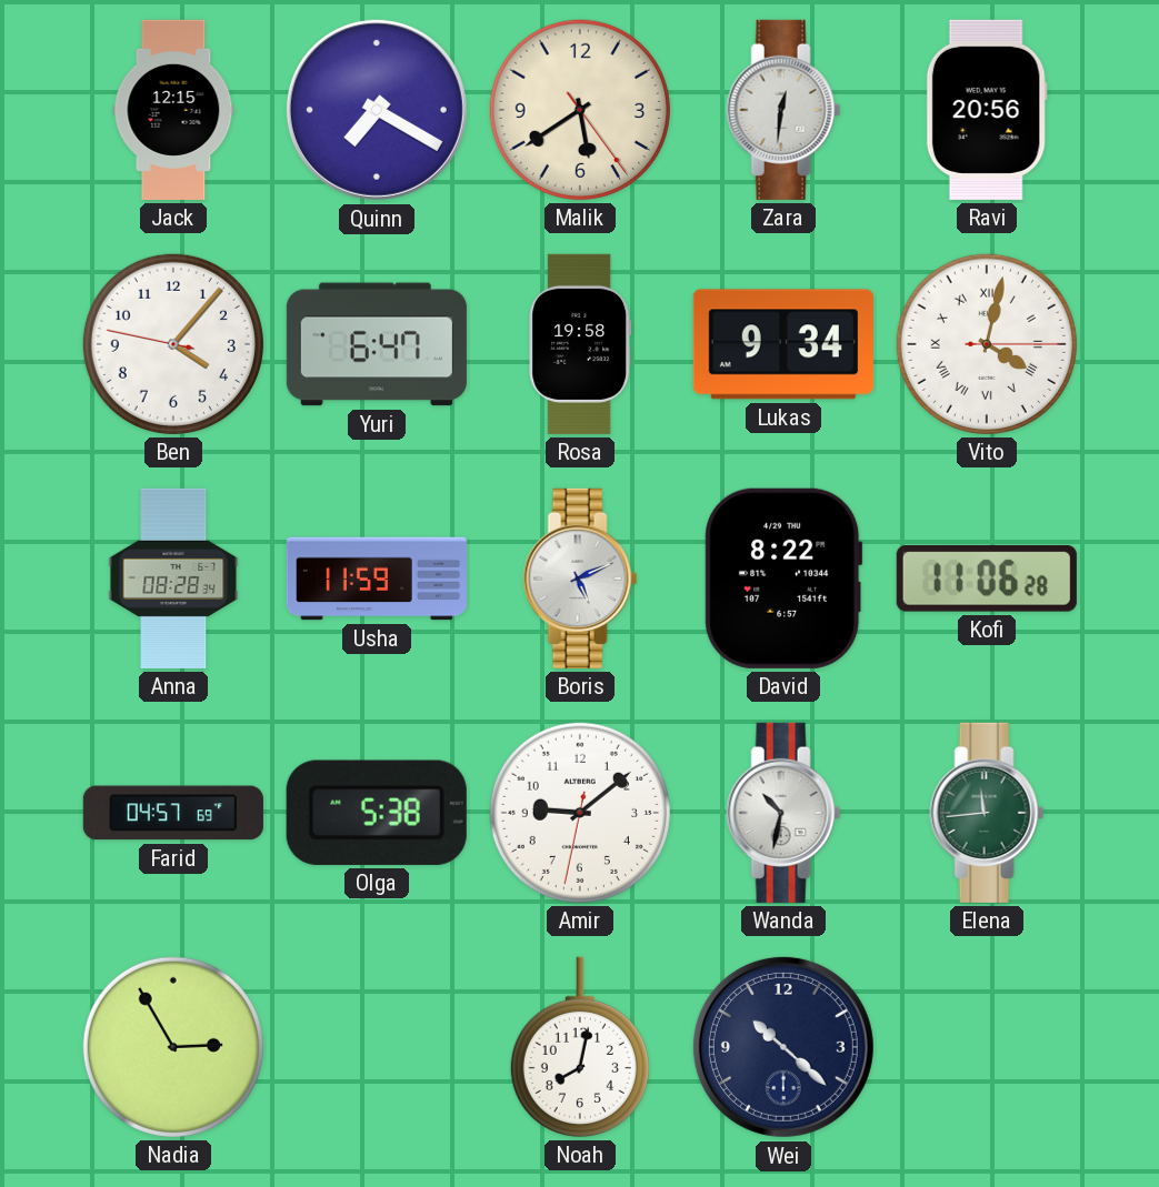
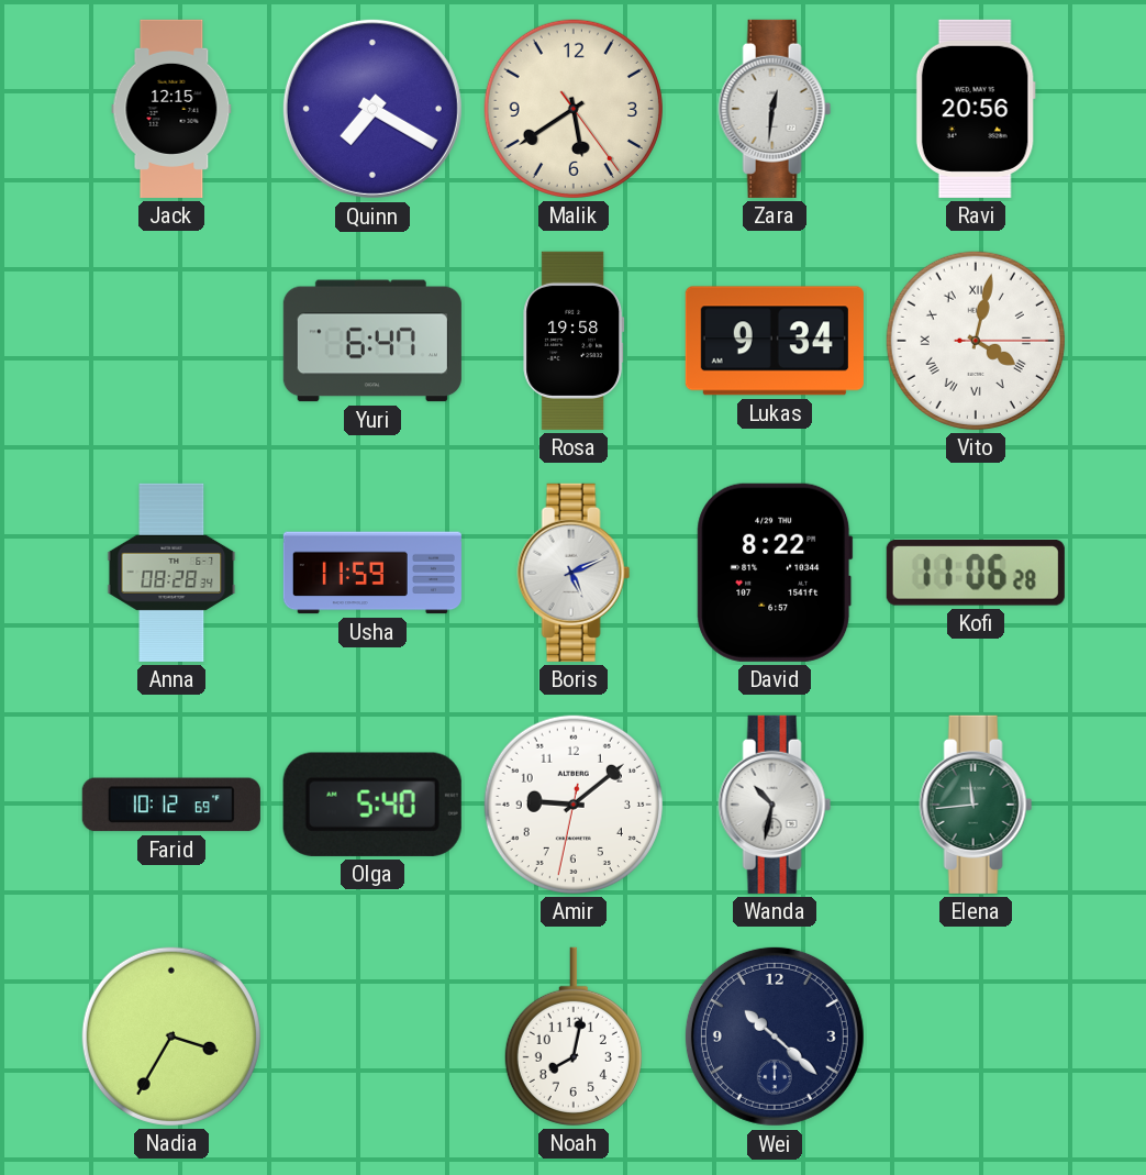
Ben: 4:06 -> none
Farid: 04:57 -> 10:12
Olga: 5:38 -> 5:40
Nadia: 2:55 -> 3:35
